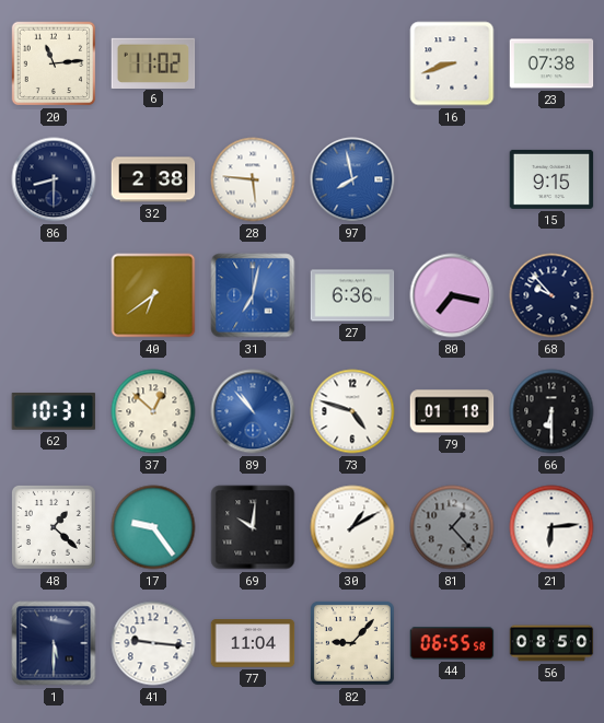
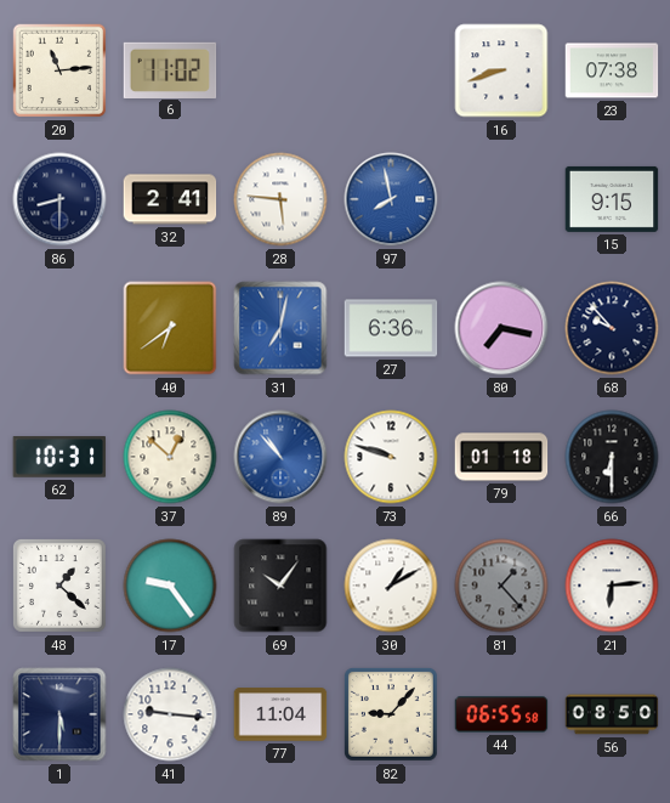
32: 2:38 -> 2:41
73: 4:48 -> 9:48
69: 10:01 -> 10:06
